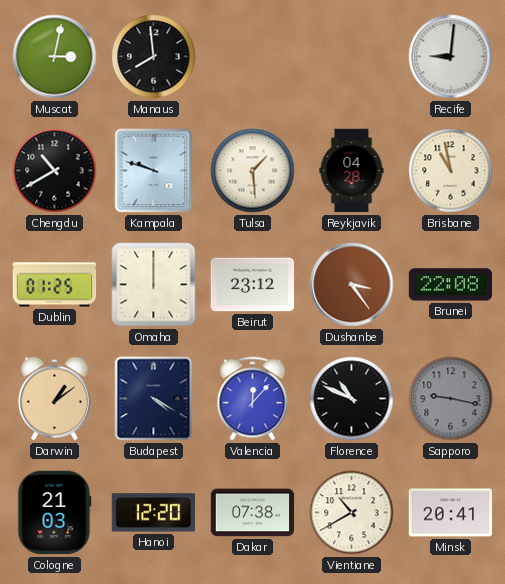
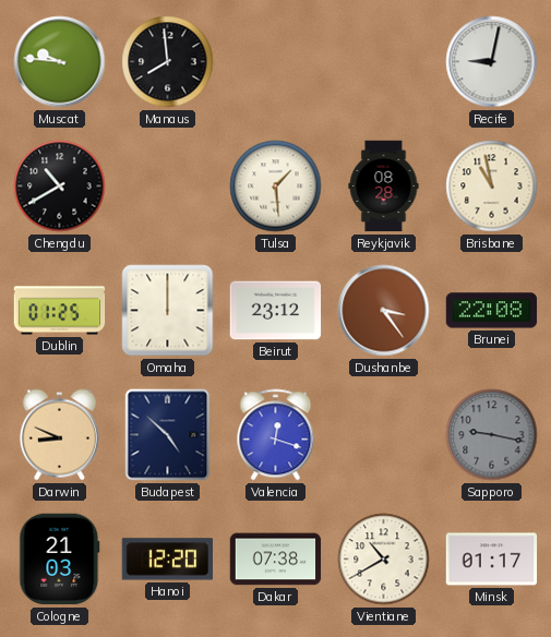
Muscat: 3:02 -> 9:46
Recife: 9:01 -> 9:02
Kampala: 9:48 -> none
Reykjavik: 04:28 -> 08:28
Darwin: 1:09 -> 8:49
Budapest: 4:20 -> 4:52
Valencia: 12:07 -> 12:18
Florence: 10:49 -> none
Minsk: 20:41 -> 01:17
